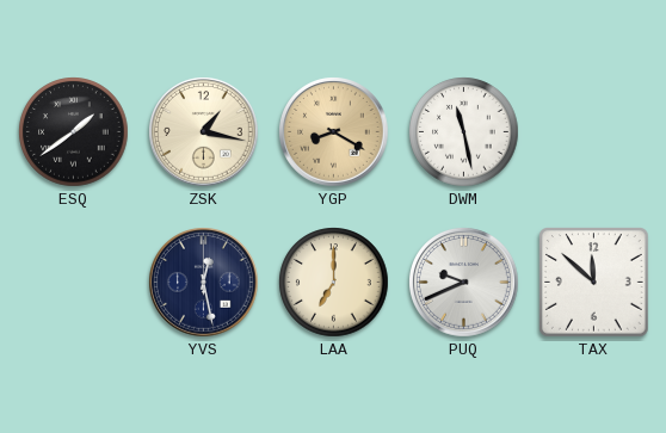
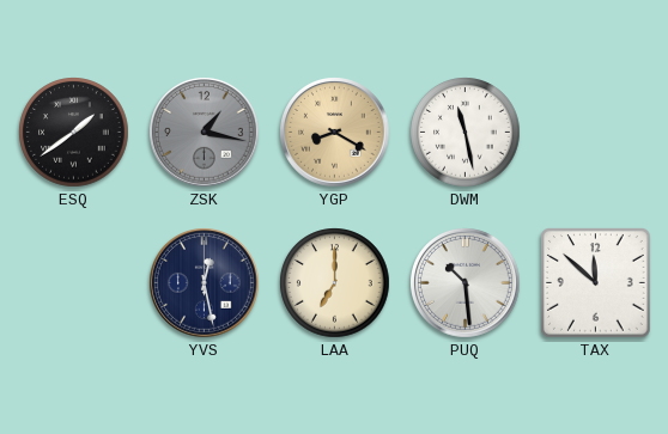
ZSK dial: cream -> grey
PUQ: 9:41 -> 10:29
